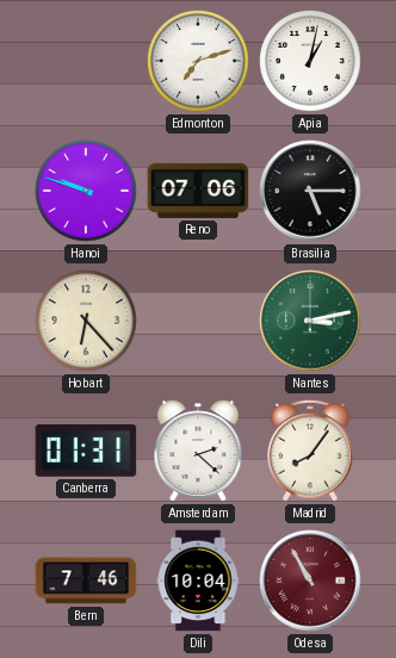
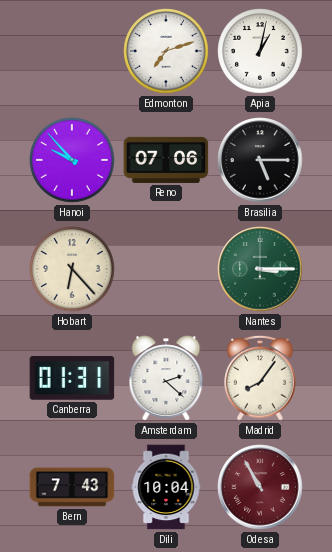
Hanoi: 9:48 -> 9:53
Nantes: 3:13 -> 3:15
Bern: 7:46 -> 7:43
